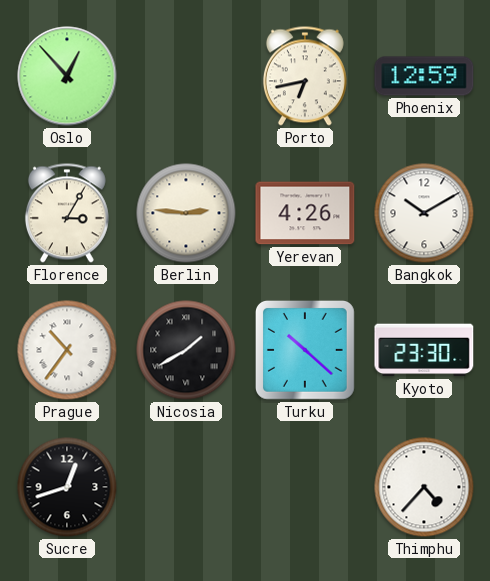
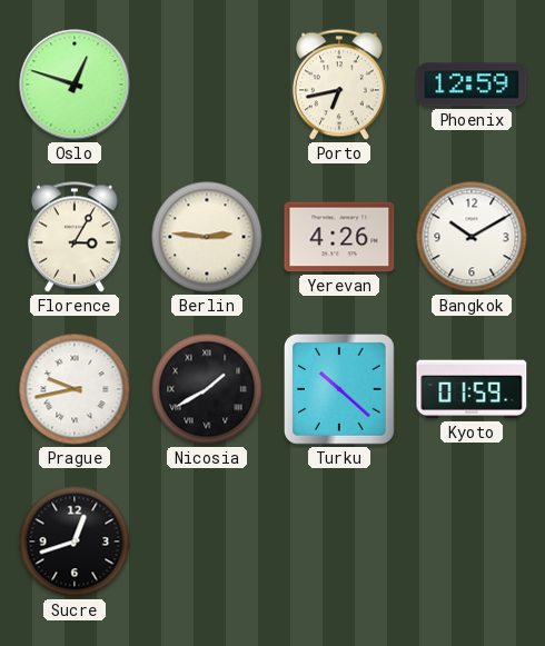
Oslo: 12:53 -> 12:48
Prague: 10:36 -> 9:43
Kyoto: 23:30 -> 01:59
Thimphu: 4:37 -> none
